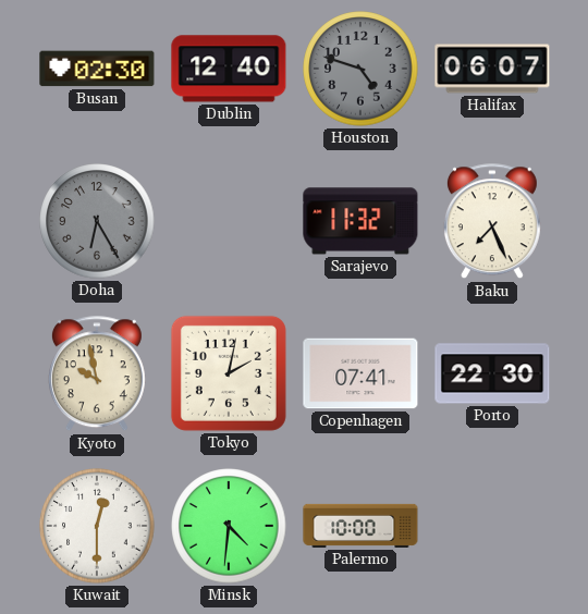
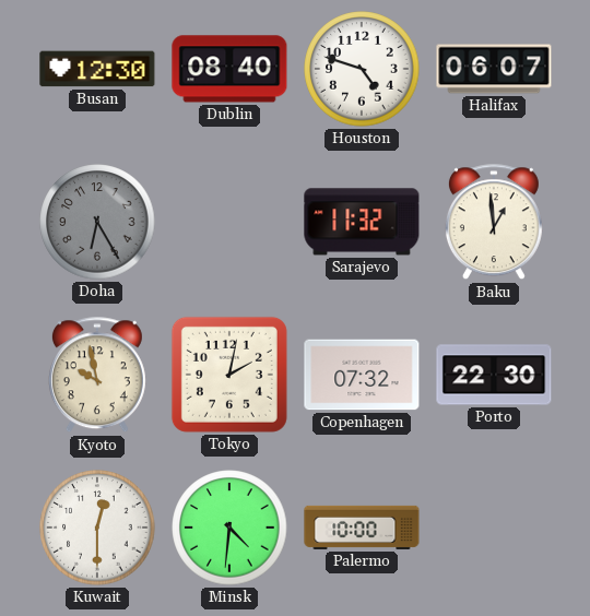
Busan: 02:30 -> 12:30
Dublin: 12:40 -> 08:40
Houston dial: grey -> white
Baku: 7:26 -> 12:59
Copenhagen: 07:41 -> 07:32
